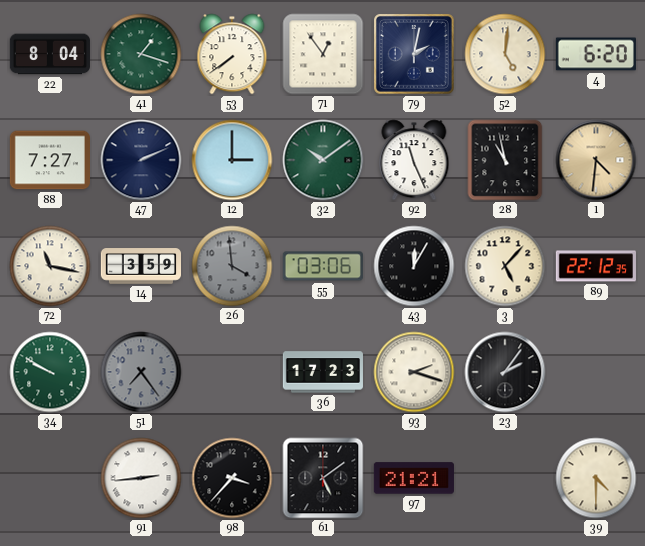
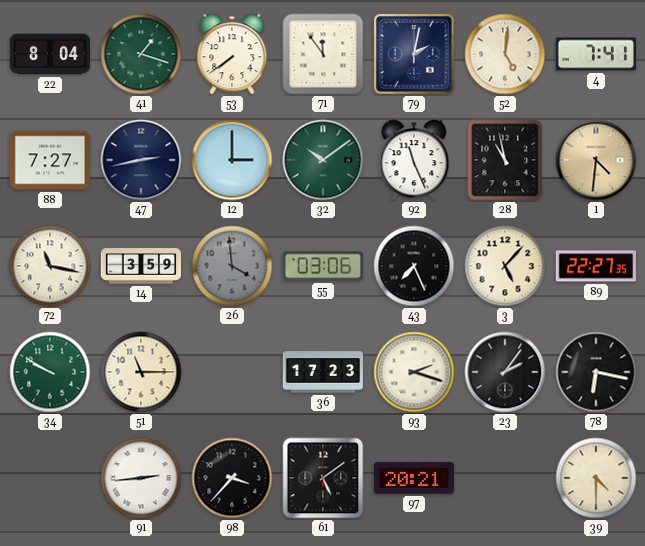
71: 12:54 -> 11:54
4: 6:20 -> 7:41
47: 2:11 -> 2:43
43: 12:05 -> 7:26
89: 22:12 -> 22:27
51: 7:24 -> 11:15
51 dial: grey -> cream
78: none -> 6:17
97: 21:21 -> 20:21
